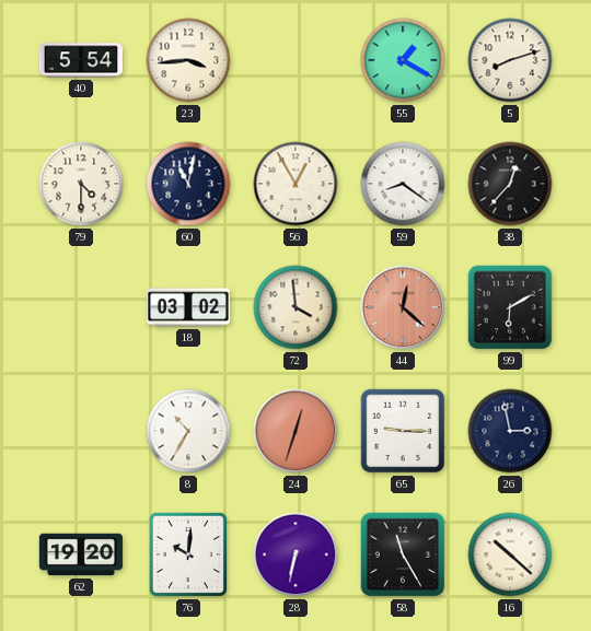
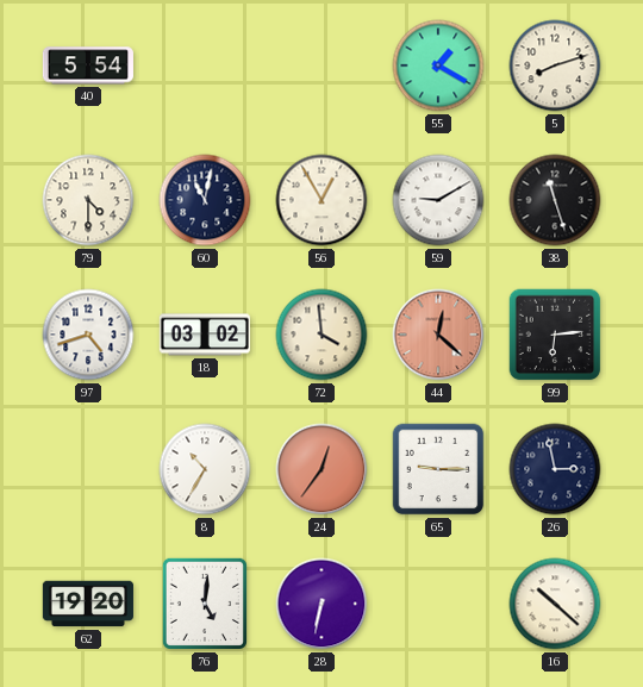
23: 3:44 -> none
59: 8:21 -> 9:10
38: 12:37 -> 11:27
97: none -> 4:42
99: 6:10 -> 6:14
24: 12:33 -> 12:36
76: 10:01 -> 5:01
58: 11:25 -> none
